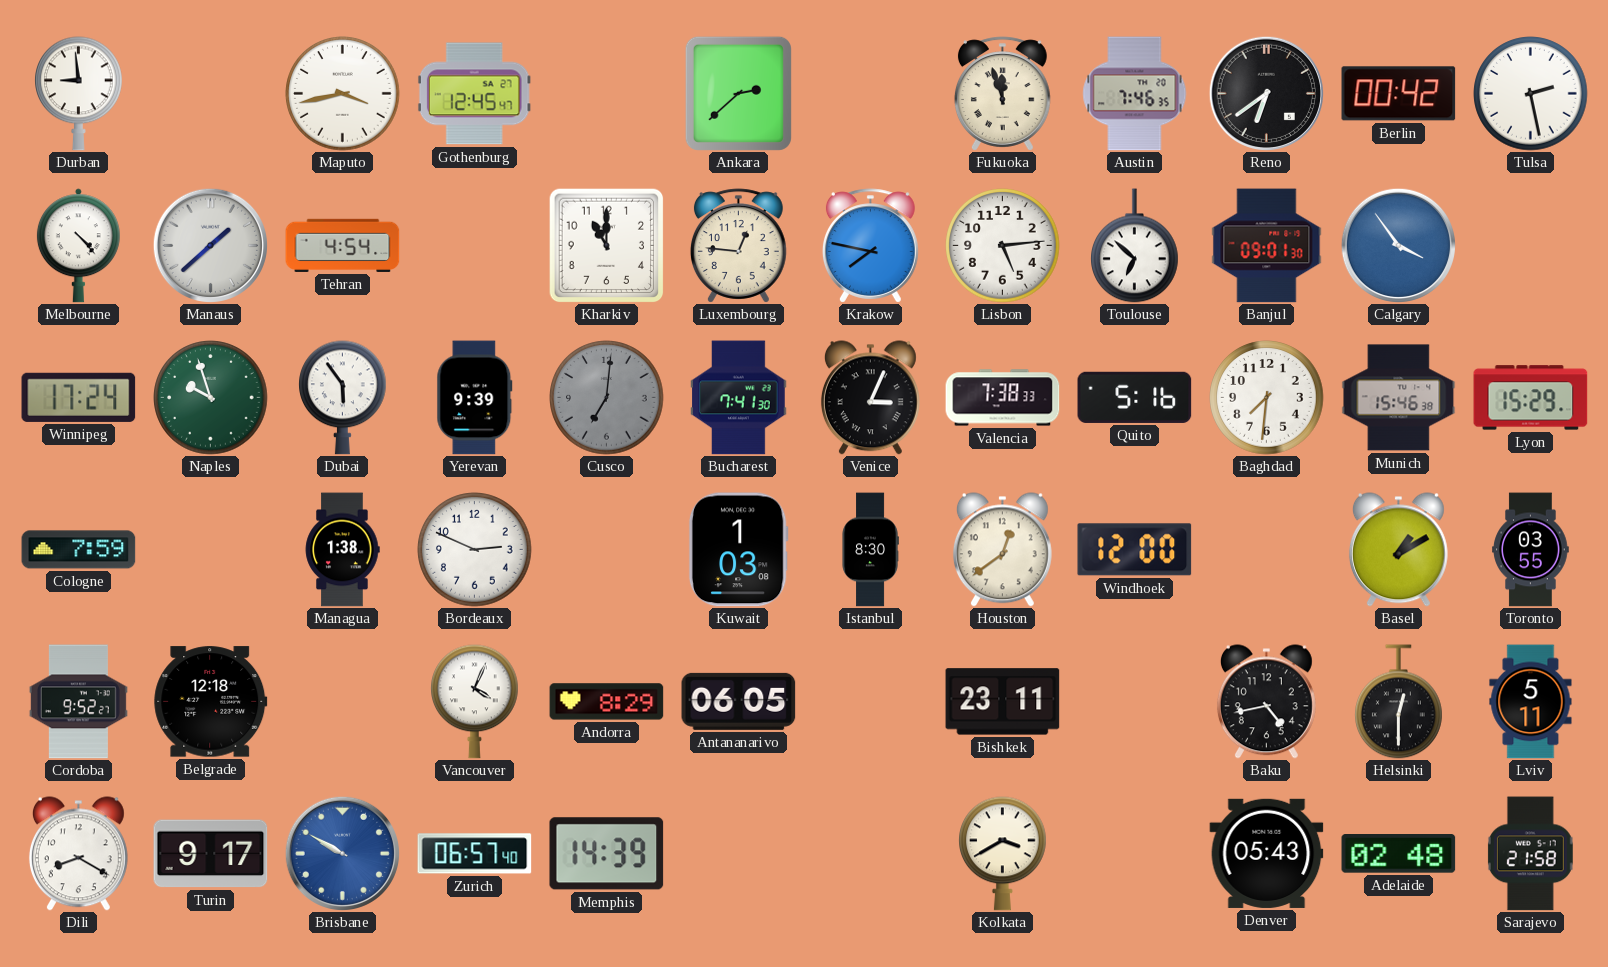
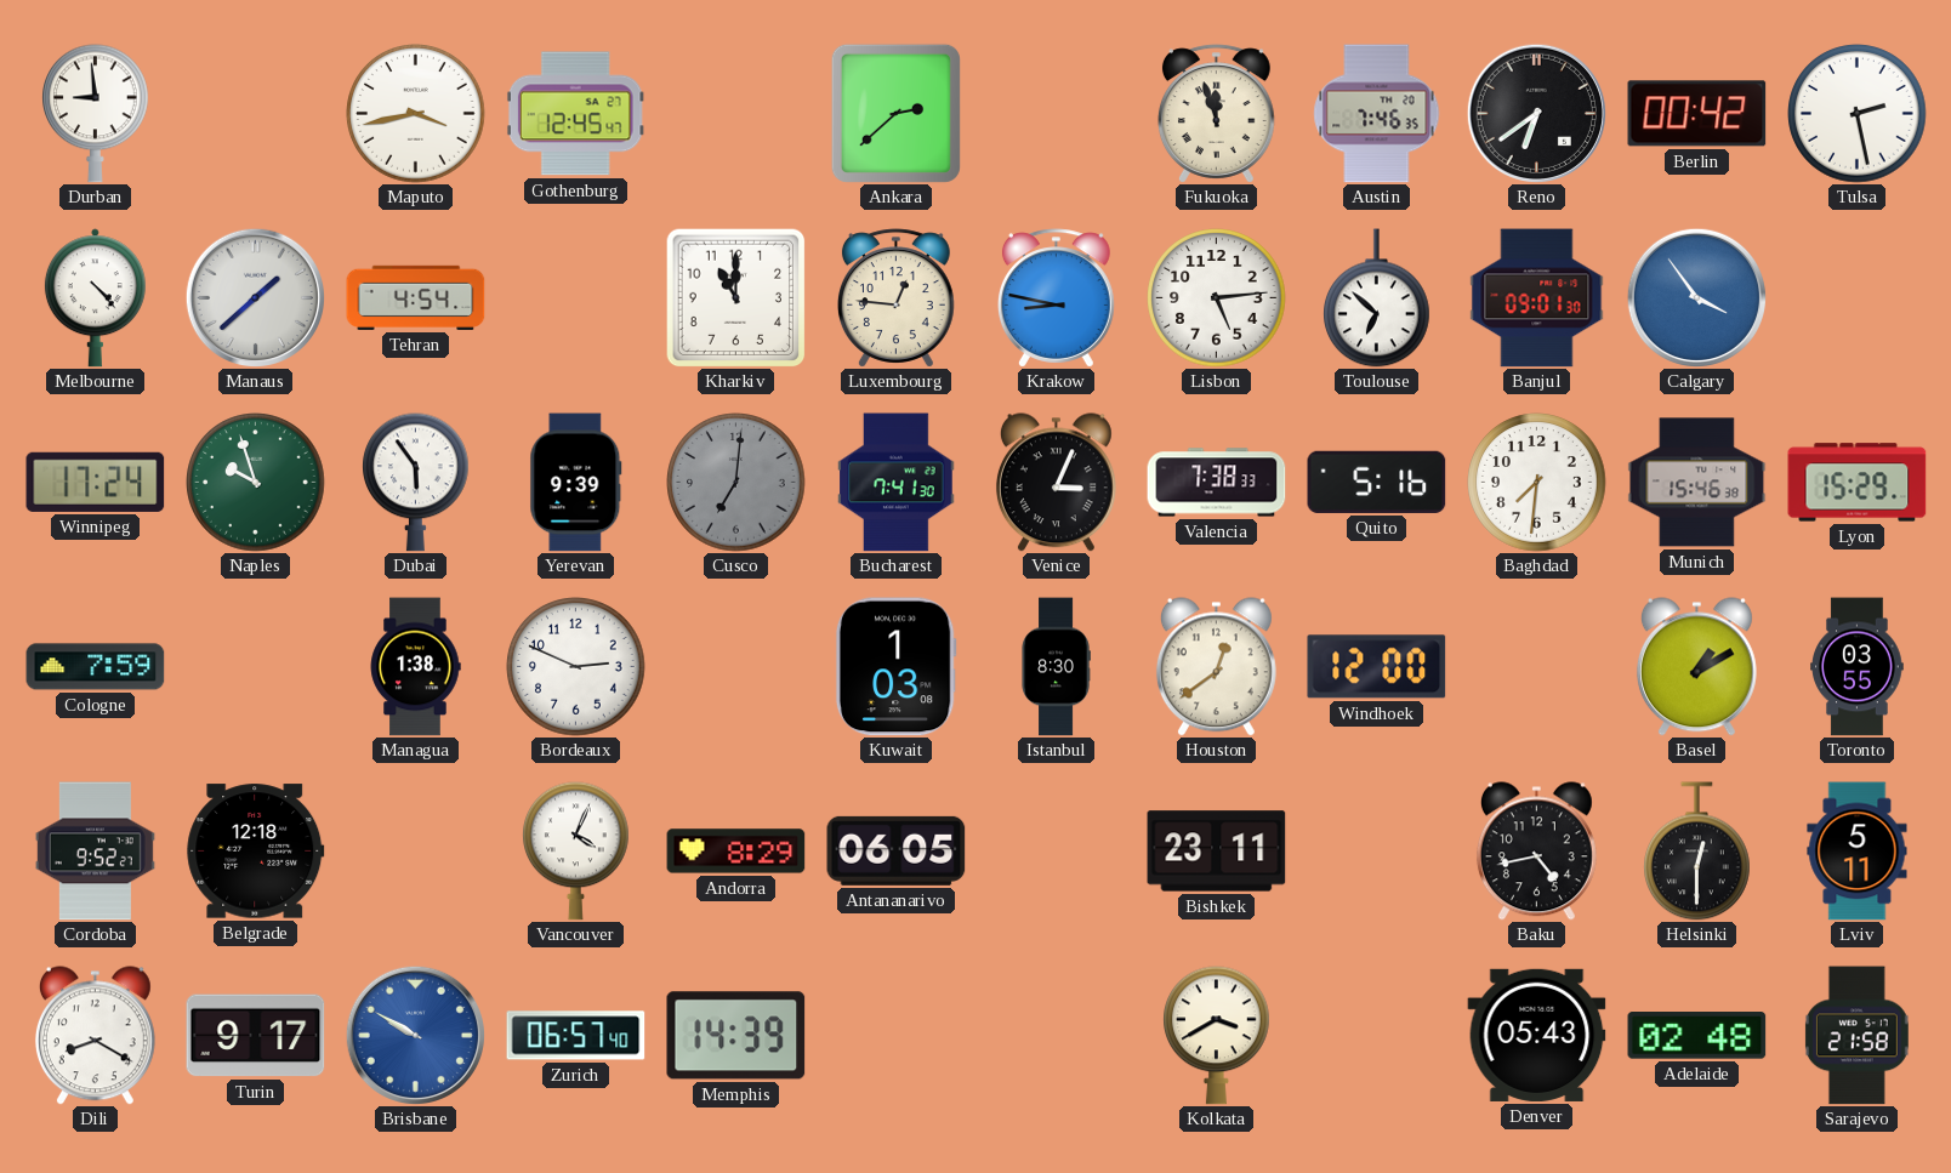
Krakow: 7:47 -> 8:47
